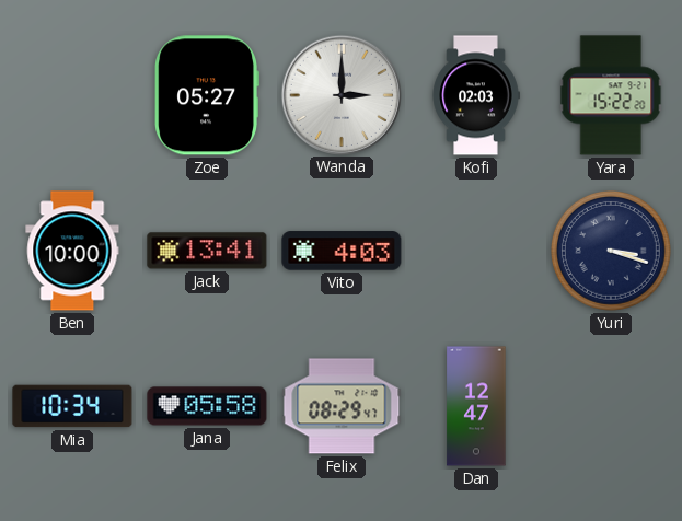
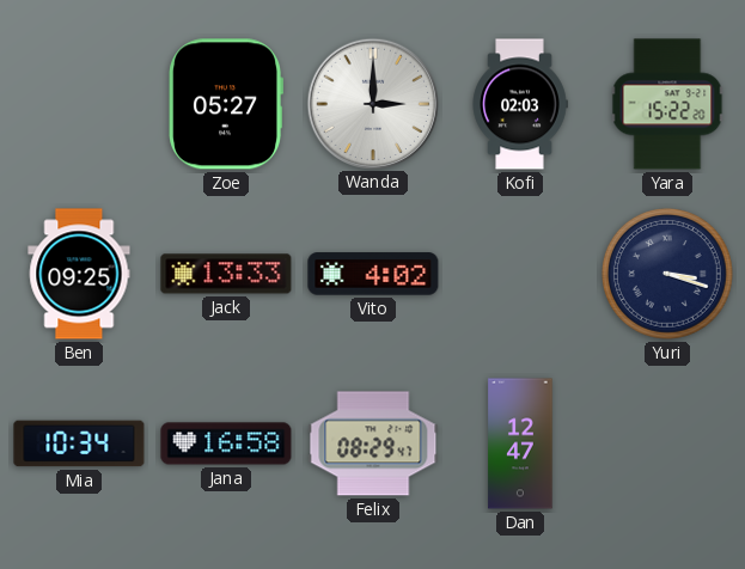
Ben: 10:00 -> 09:25
Jack: 13:41 -> 13:33
Vito: 4:03 -> 4:02
Jana: 05:58 -> 16:58
